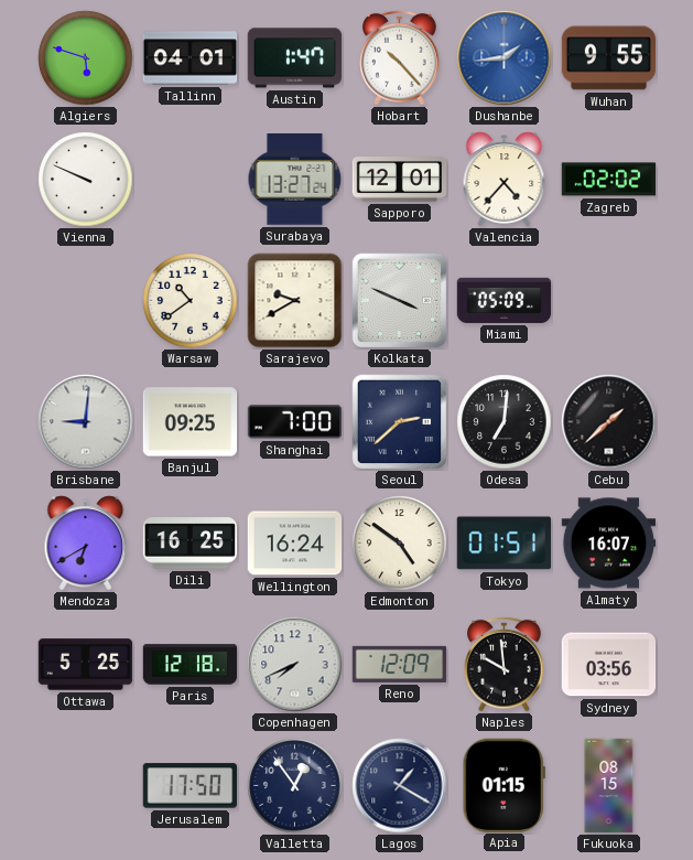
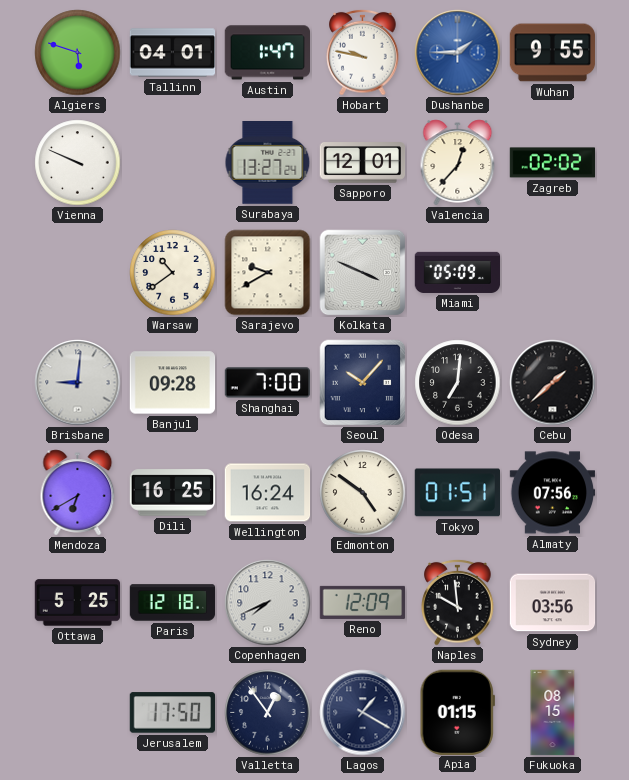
Hobart: 10:23 -> 9:47
Dushanbe: 1:44 -> 1:45
Valencia: 4:37 -> 12:37
Banjul: 09:25 -> 09:28
Seoul: 2:38 -> 10:07
Almaty: 16:07 -> 07:56
